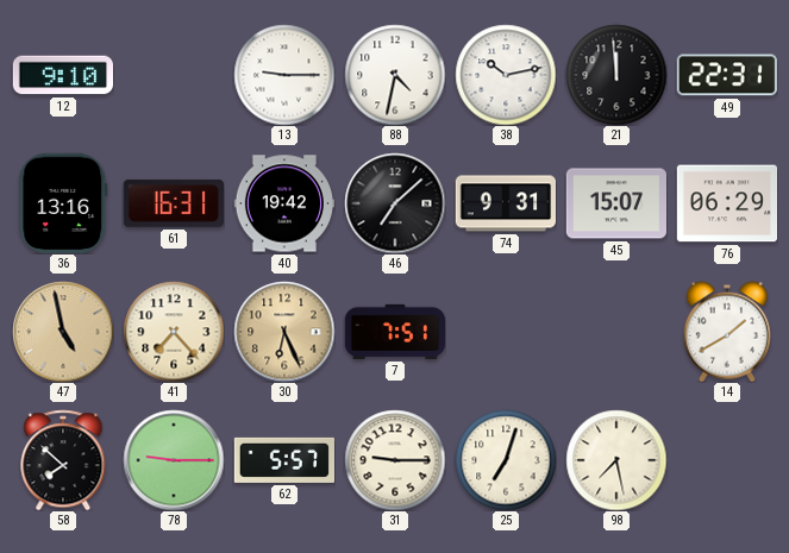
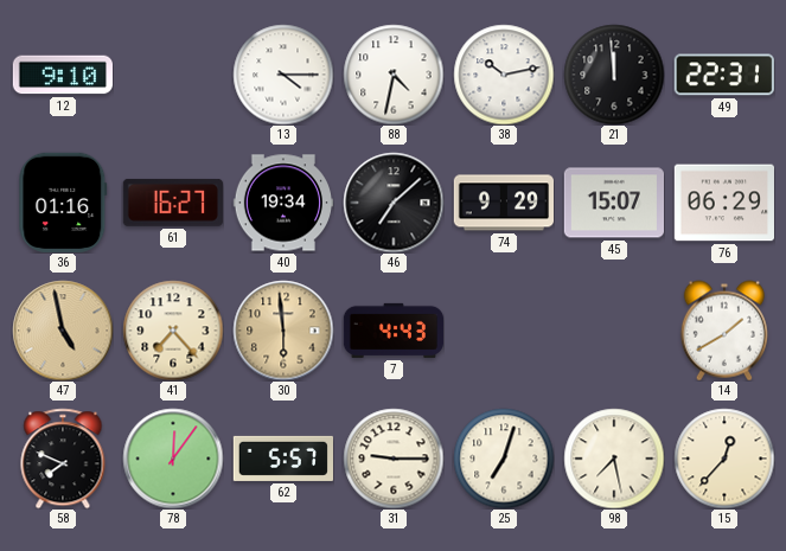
13: 9:15 -> 4:15
36: 13:16 -> 01:16
61: 16:31 -> 16:27
40: 19:42 -> 19:34
74: 9:31 -> 9:29
30: 6:26 -> 5:59
7: 7:51 -> 4:43
58: 7:52 -> 7:49
78: 9:15 -> 12:06
15: none -> 12:37
